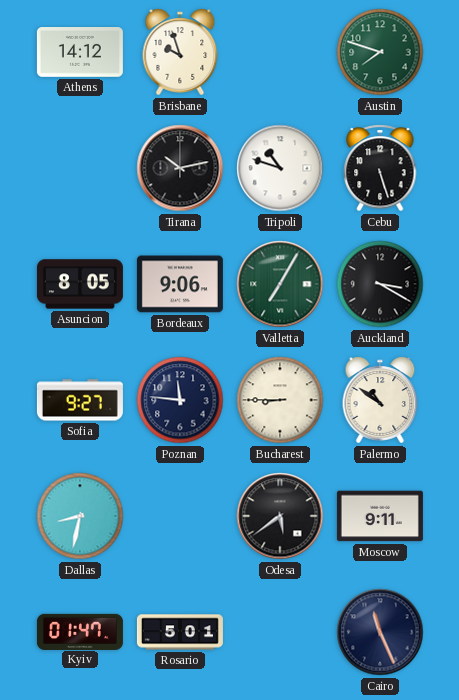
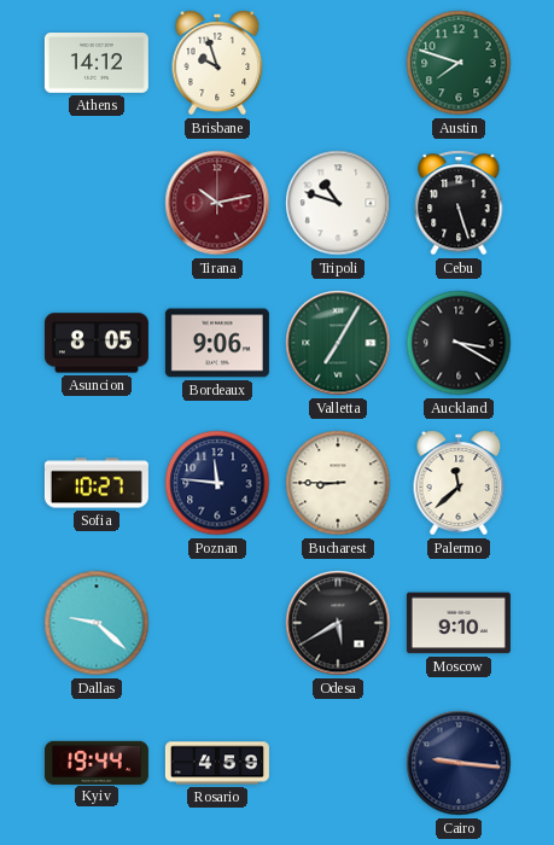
Tirana dial: black -> burgundy
Sofia: 9:27 -> 10:27
Palermo: 10:51 -> 11:38
Dallas: 8:32 -> 9:22
Odesa: 5:39 -> 5:40
Moscow: 9:11 -> 9:10
Kyiv: 01:47 -> 19:44
Rosario: 5:01 -> 4:59
Cairo: 11:26 -> 9:16
